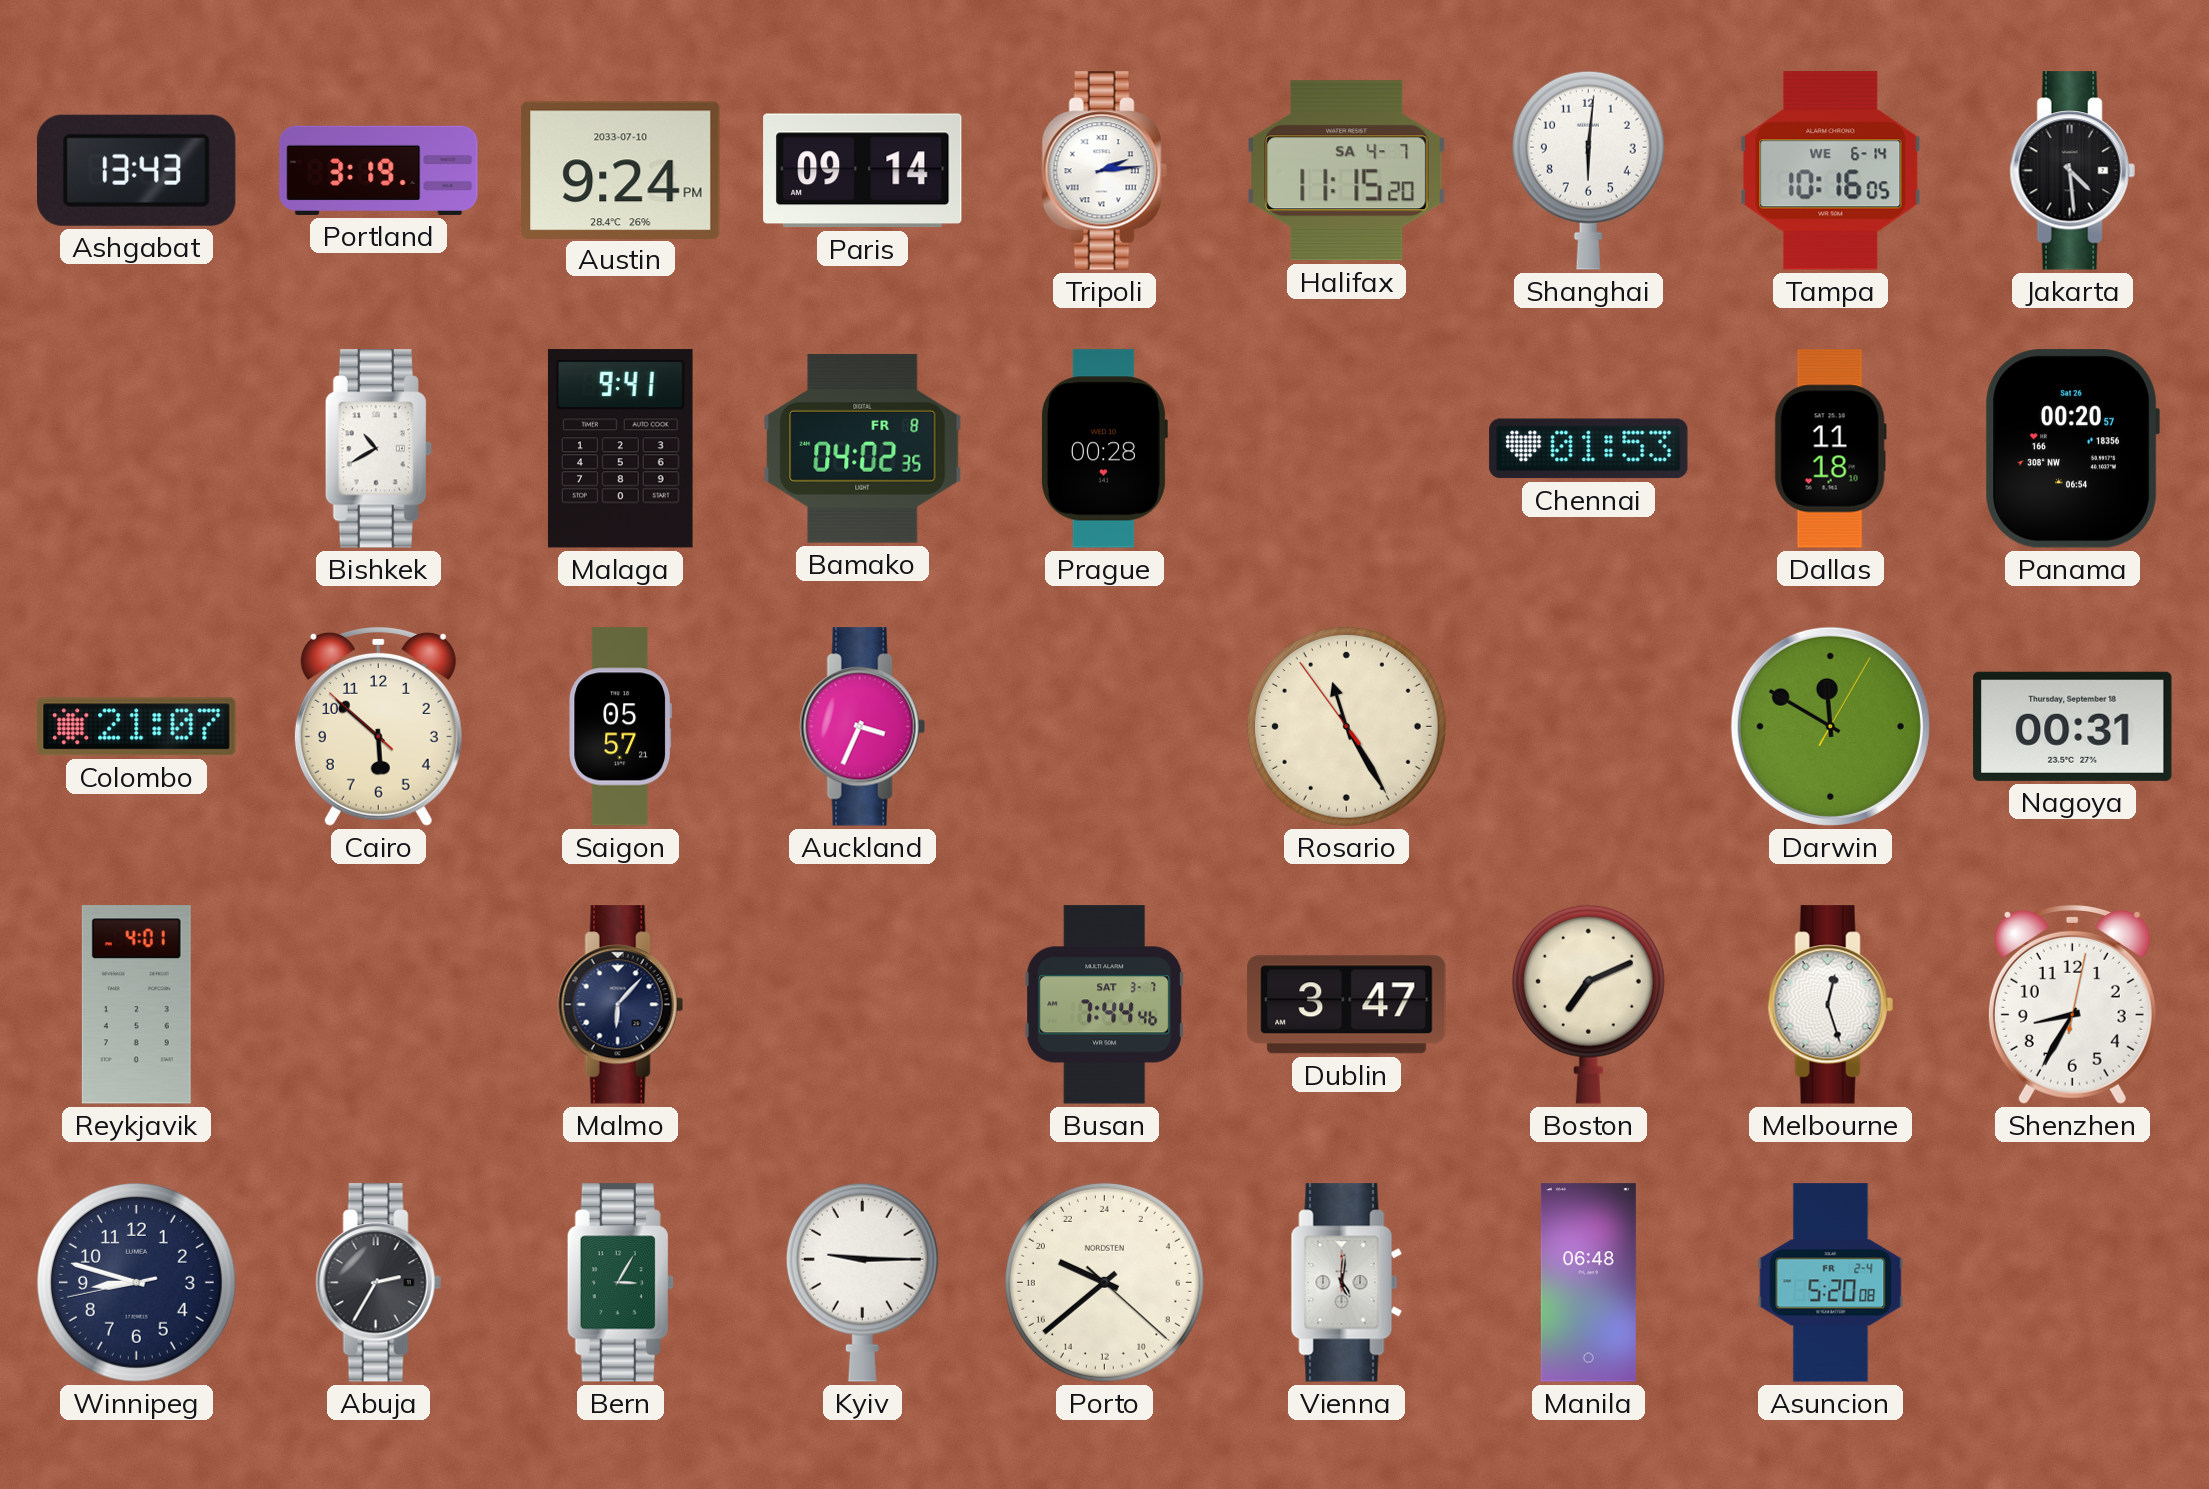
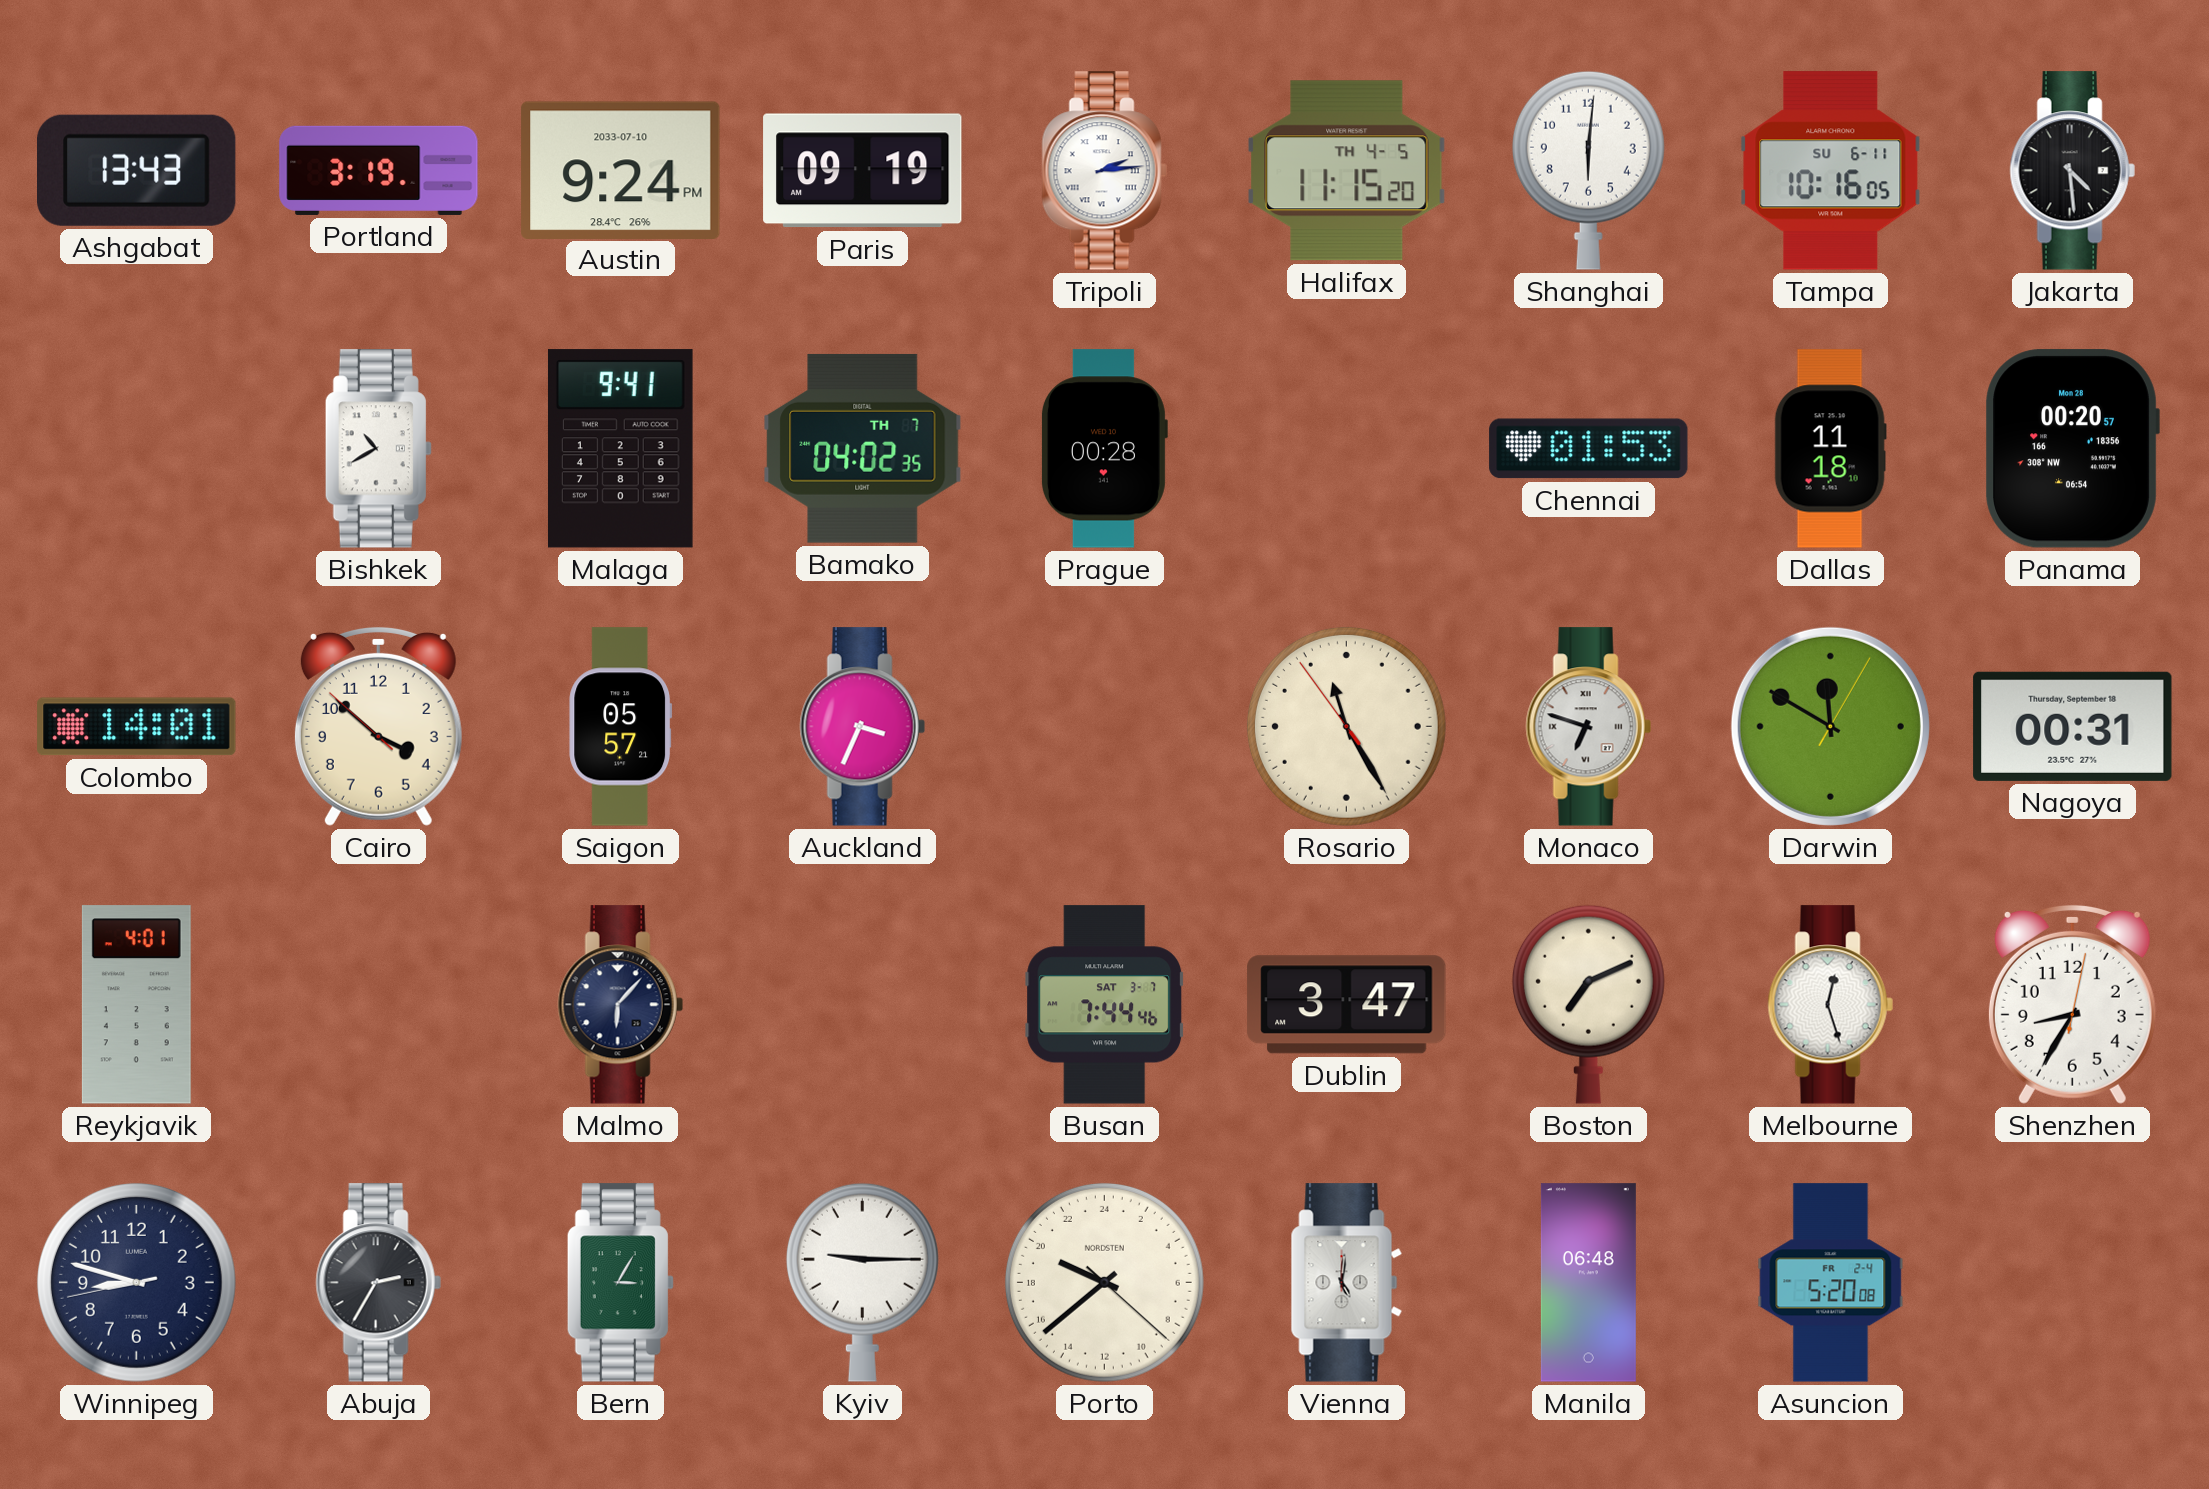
Paris: 09:14 -> 09:19
Halifax date: SA 4-7 -> TH 4-5
Tampa date: WE 6-14 -> SU 6-11
Bamako date: FR 8 -> TH 7
Panama date: Sat 26 -> Mon 28
Colombo: 21:07 -> 14:01
Cairo: 5:51 -> 3:51
Monaco: none -> 6:48
